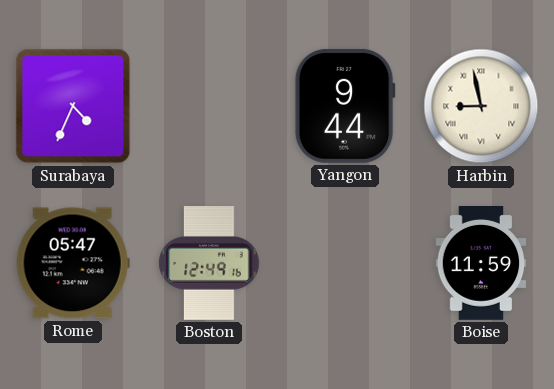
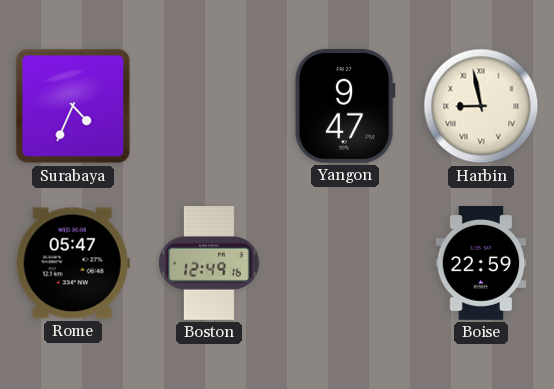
Yangon: 9:44 -> 9:47
Boise: 11:59 -> 22:59
